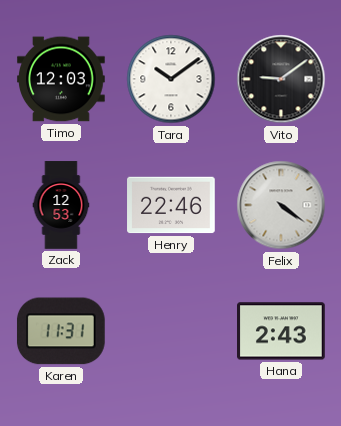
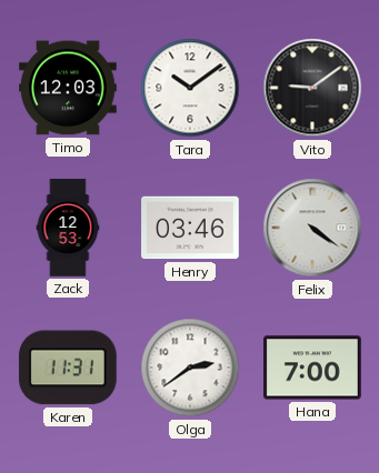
Henry: 22:46 -> 03:46
Olga: none -> 2:39
Hana: 2:43 -> 7:00
